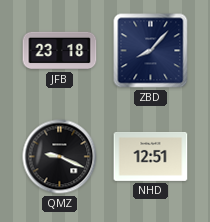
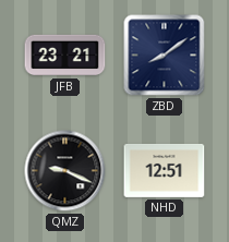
JFB: 23:18 -> 23:21
ZBD: 8:07 -> 8:09
